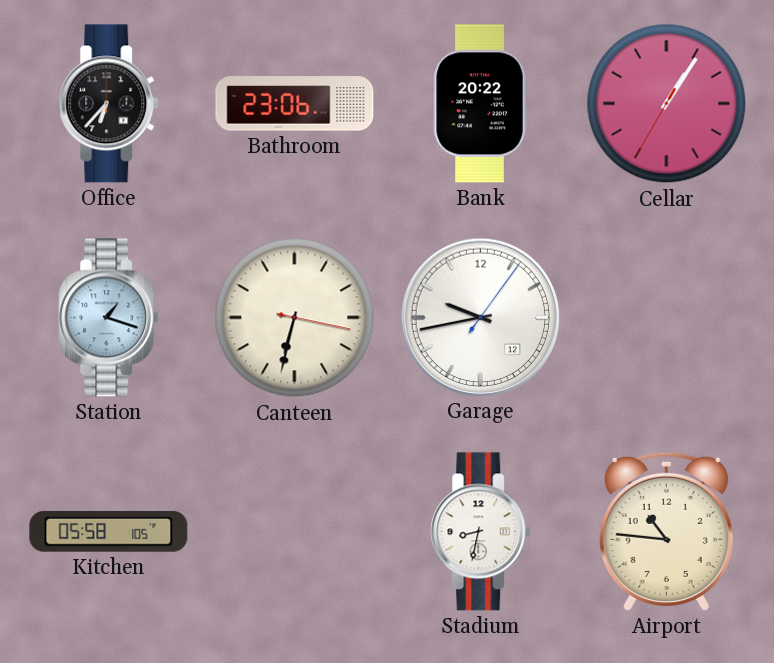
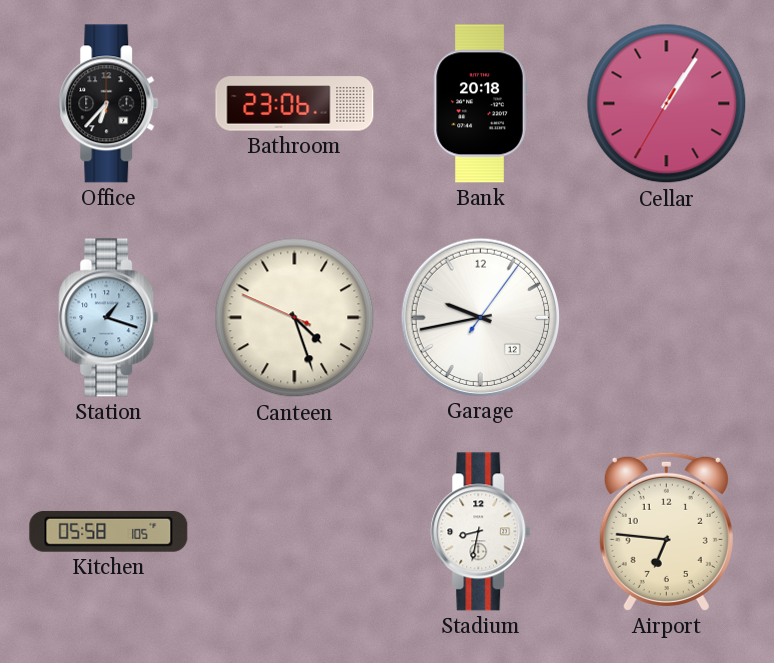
Bank: 20:22 -> 20:18
Canteen: 6:32 -> 4:26
Airport: 10:46 -> 6:46
